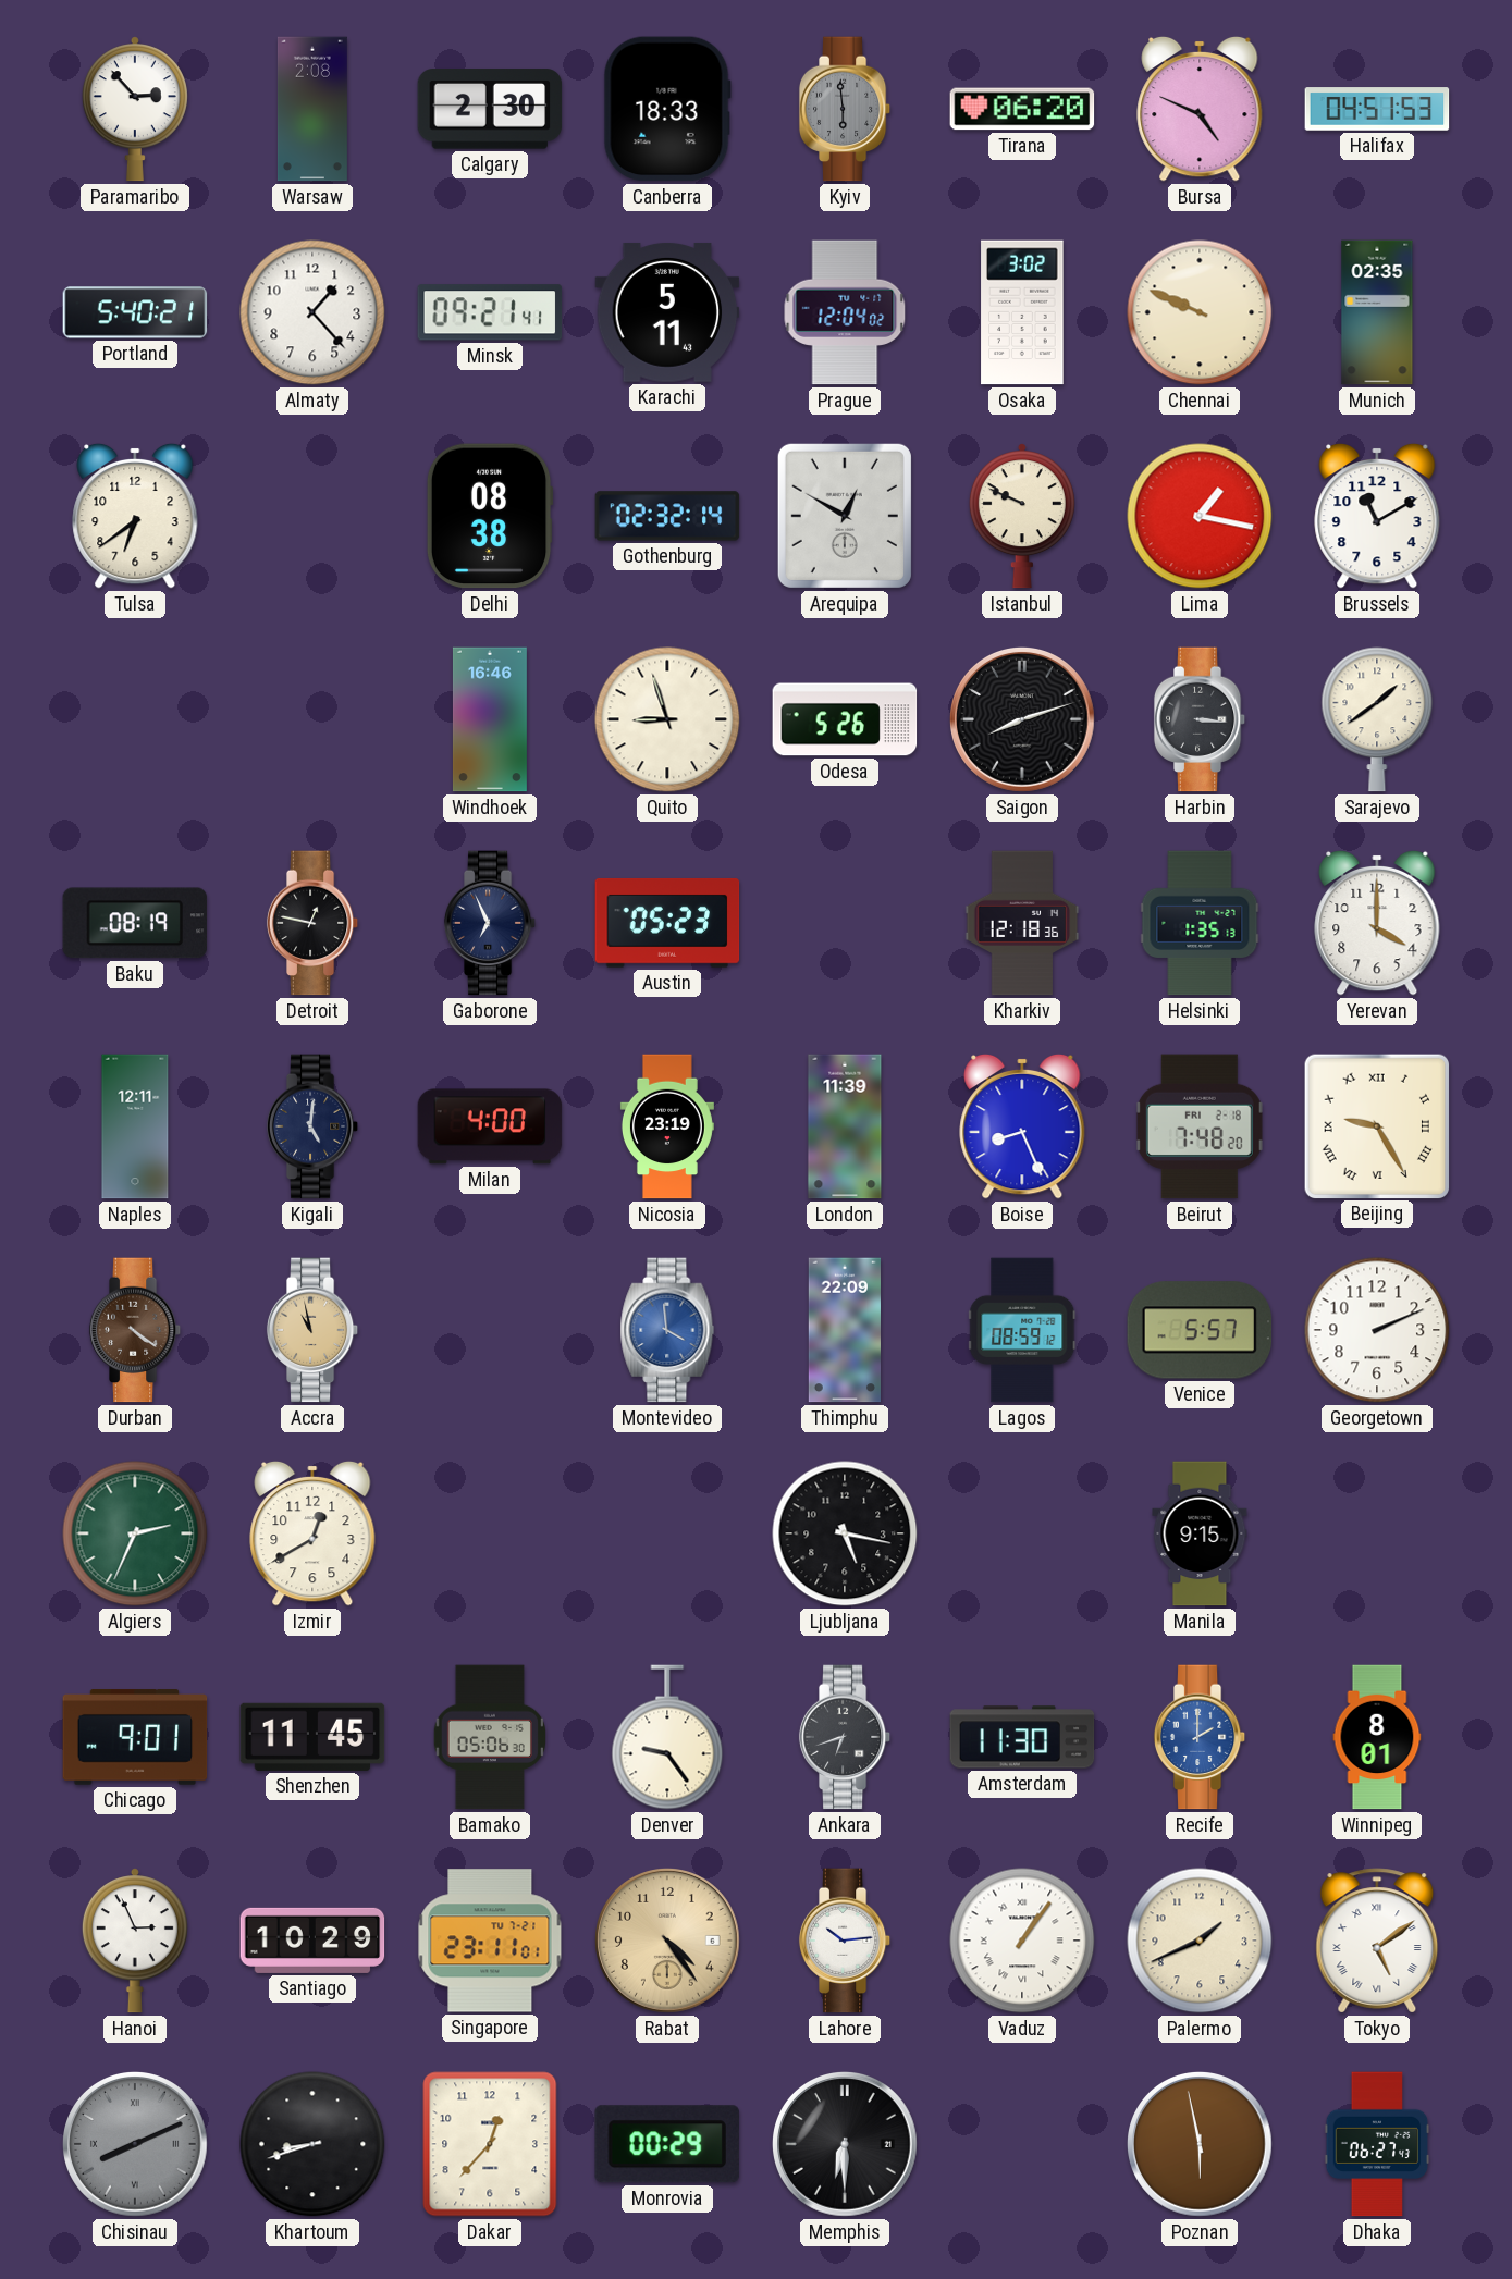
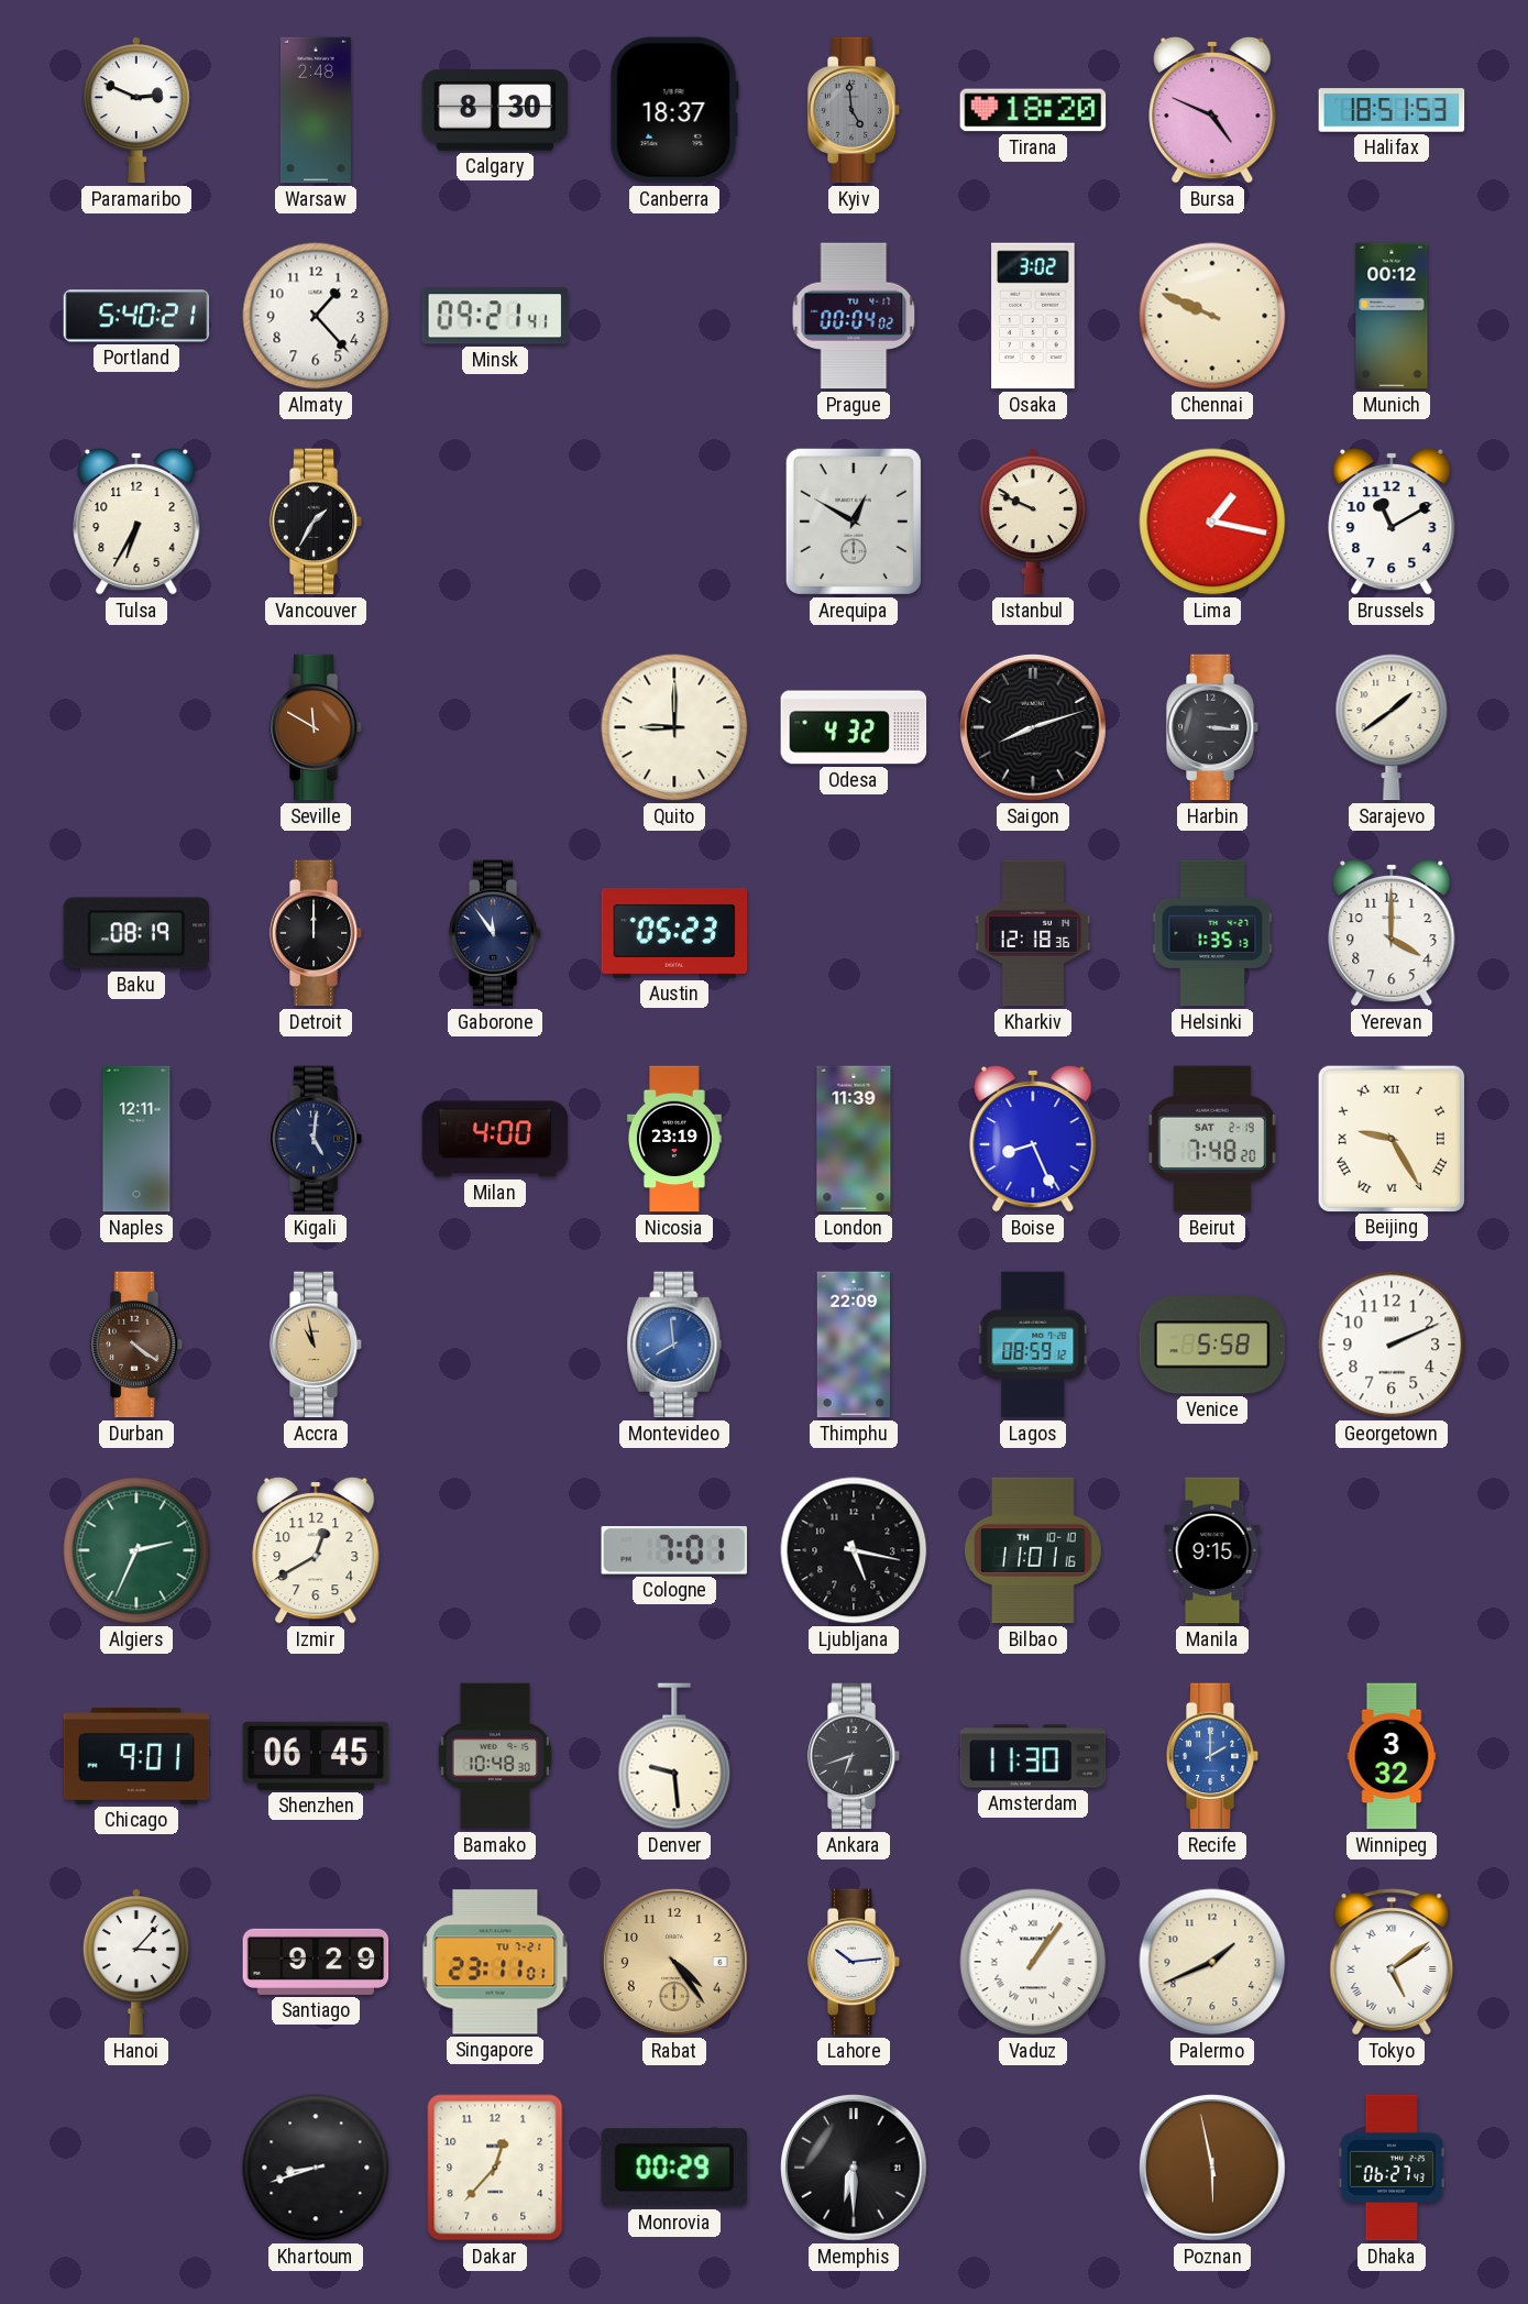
Paramaribo: 2:53 -> 2:49
Warsaw: 2:08 -> 2:48
Calgary: 2:30 -> 8:30
Canberra: 18:33 -> 18:37
Kyiv: 5:59 -> 4:59
Tirana: 06:20 -> 18:20
Halifax: 04:51 -> 18:51
Karachi: 5:11 -> none
Prague: 12:04 -> 00:04
Munich: 02:35 -> 00:12
Tulsa: 6:39 -> 6:35
Vancouver: none -> 1:35
Delhi: 08:38 -> none
Gothenburg: 02:32 -> none
Seville: none -> 11:50
Windhoek: 16:46 -> none
Quito: 8:57 -> 9:00
Odesa: 5:26 -> 4:32
Detroit: 12:47 -> 12:00
Gaborone: 6:56 -> 11:54
Beirut date: FRI 2-18 -> SAT 2-19
Montevideo: 3:59 -> 7:59
Venice: 5:57 -> 5:58
Cologne: none -> 7:01
Bilbao: none -> 11:01
Shenzhen: 11:45 -> 06:45
Bamako: 05:06 -> 10:48
Denver: 9:24 -> 9:29
Winnipeg: 8:01 -> 3:32
Hanoi: 2:56 -> 3:07
Santiago: 10:29 -> 9:29
Chisinau: 8:11 -> none
